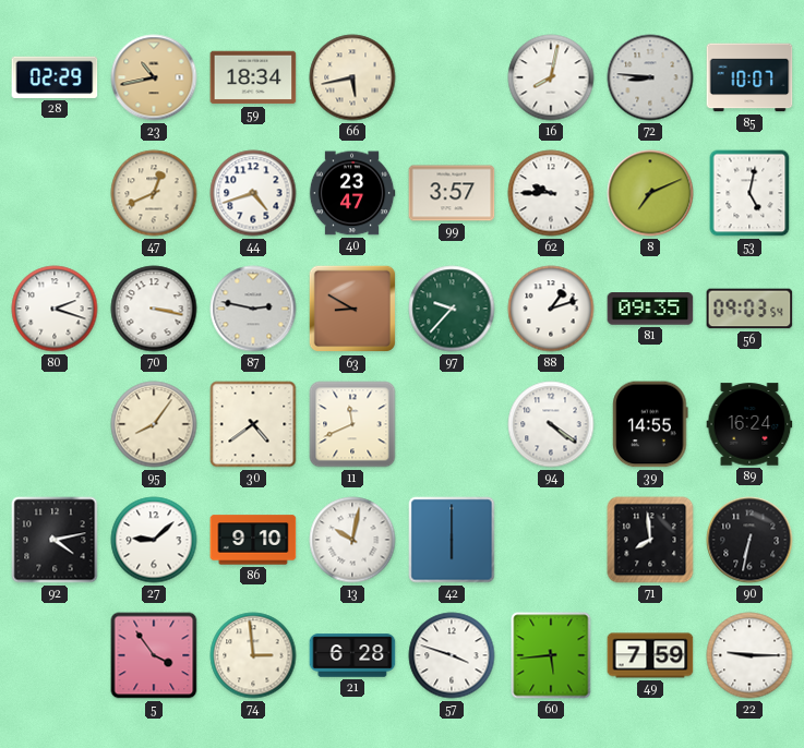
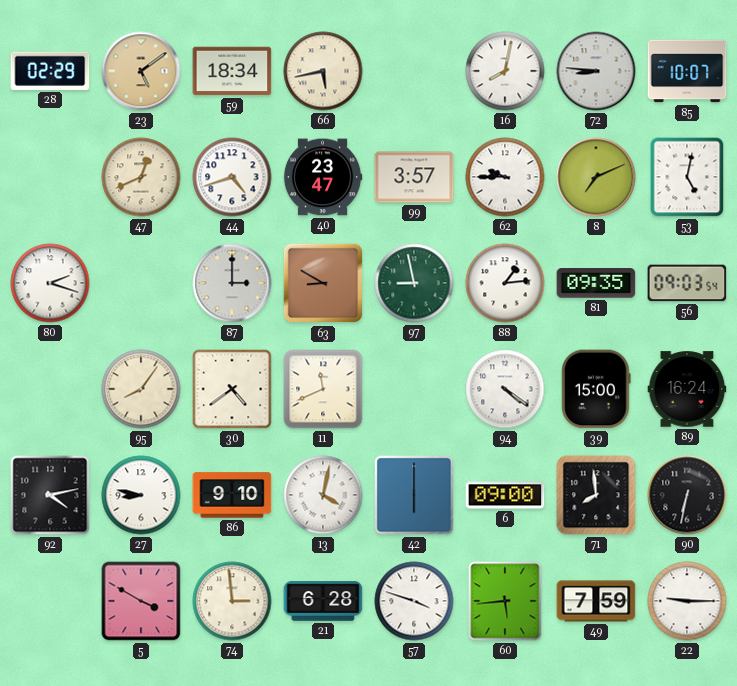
23: 10:43 -> 5:09
70: 3:17 -> none
87: 2:47 -> 3:00
97: 9:37 -> 8:58
88: 1:12 -> 1:14
39: 14:55 -> 15:00
27: 9:08 -> 8:47
13: 10:02 -> 4:02
6: none -> 09:00
5: 3:54 -> 3:50
